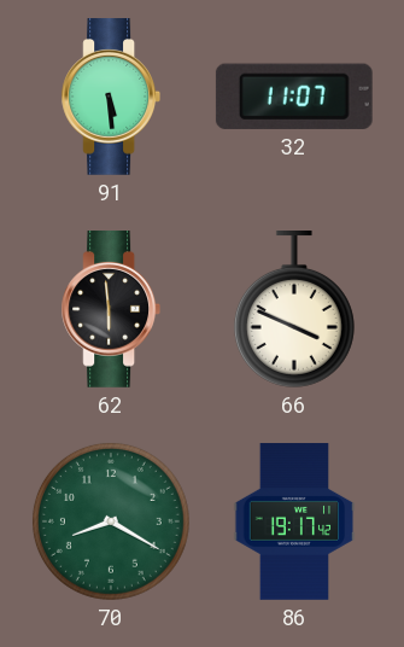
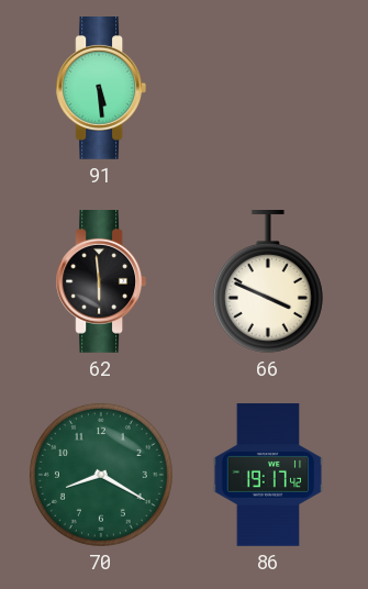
32: 11:07 -> none
